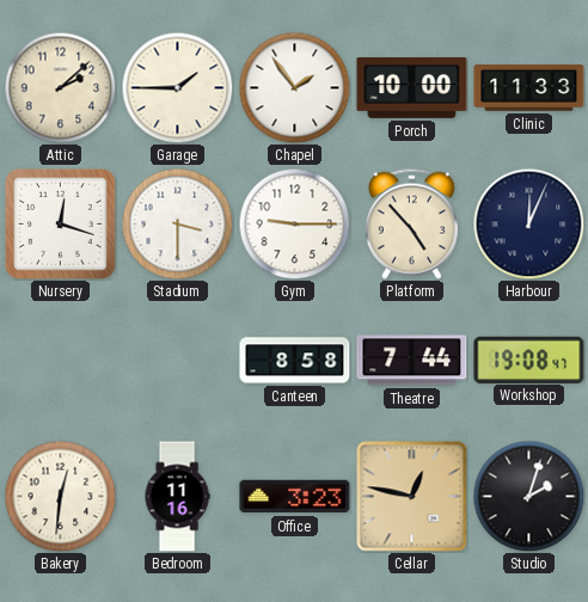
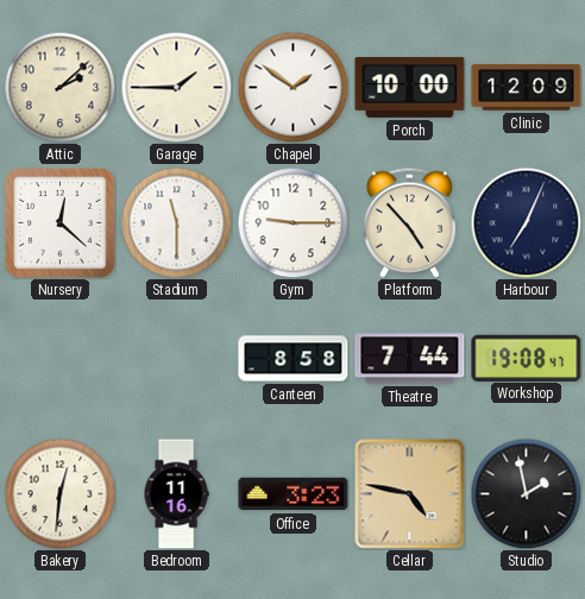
Chapel: 1:54 -> 1:51
Clinic: 11:33 -> 12:09
Nursery: 12:18 -> 12:22
Stadium: 3:30 -> 11:30
Harbour: 12:04 -> 7:04
Cellar: 12:47 -> 4:47
Studio: 2:03 -> 1:58
